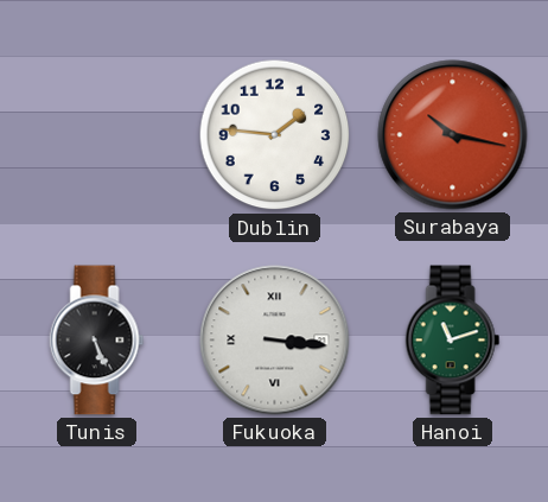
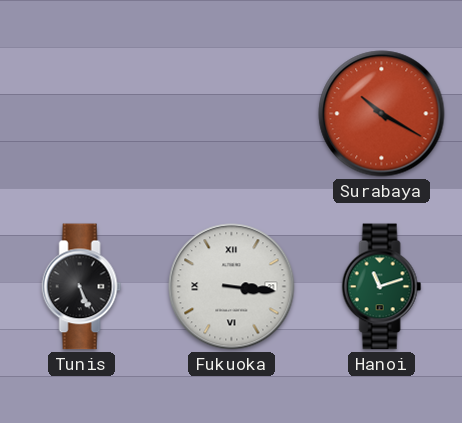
Dublin: 1:46 -> none
Surabaya: 10:17 -> 10:20
